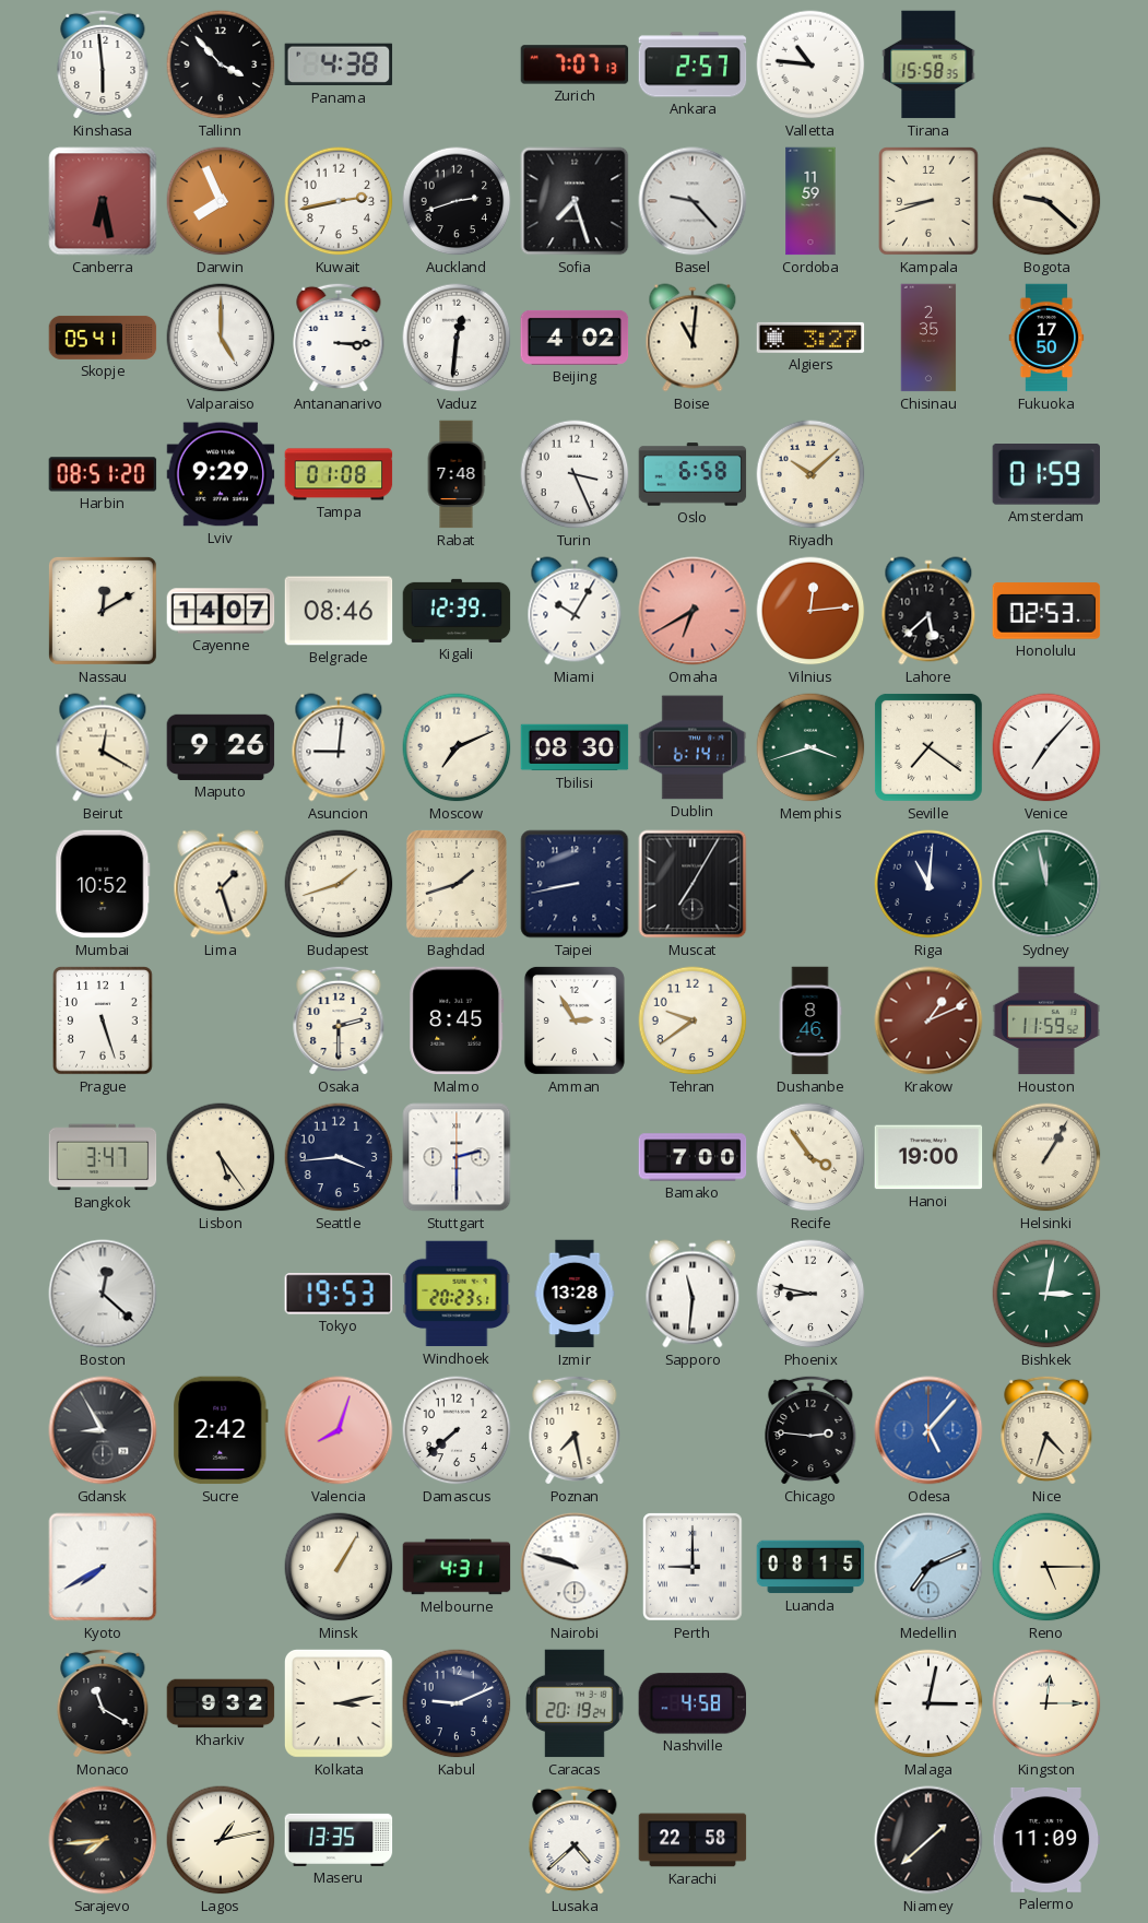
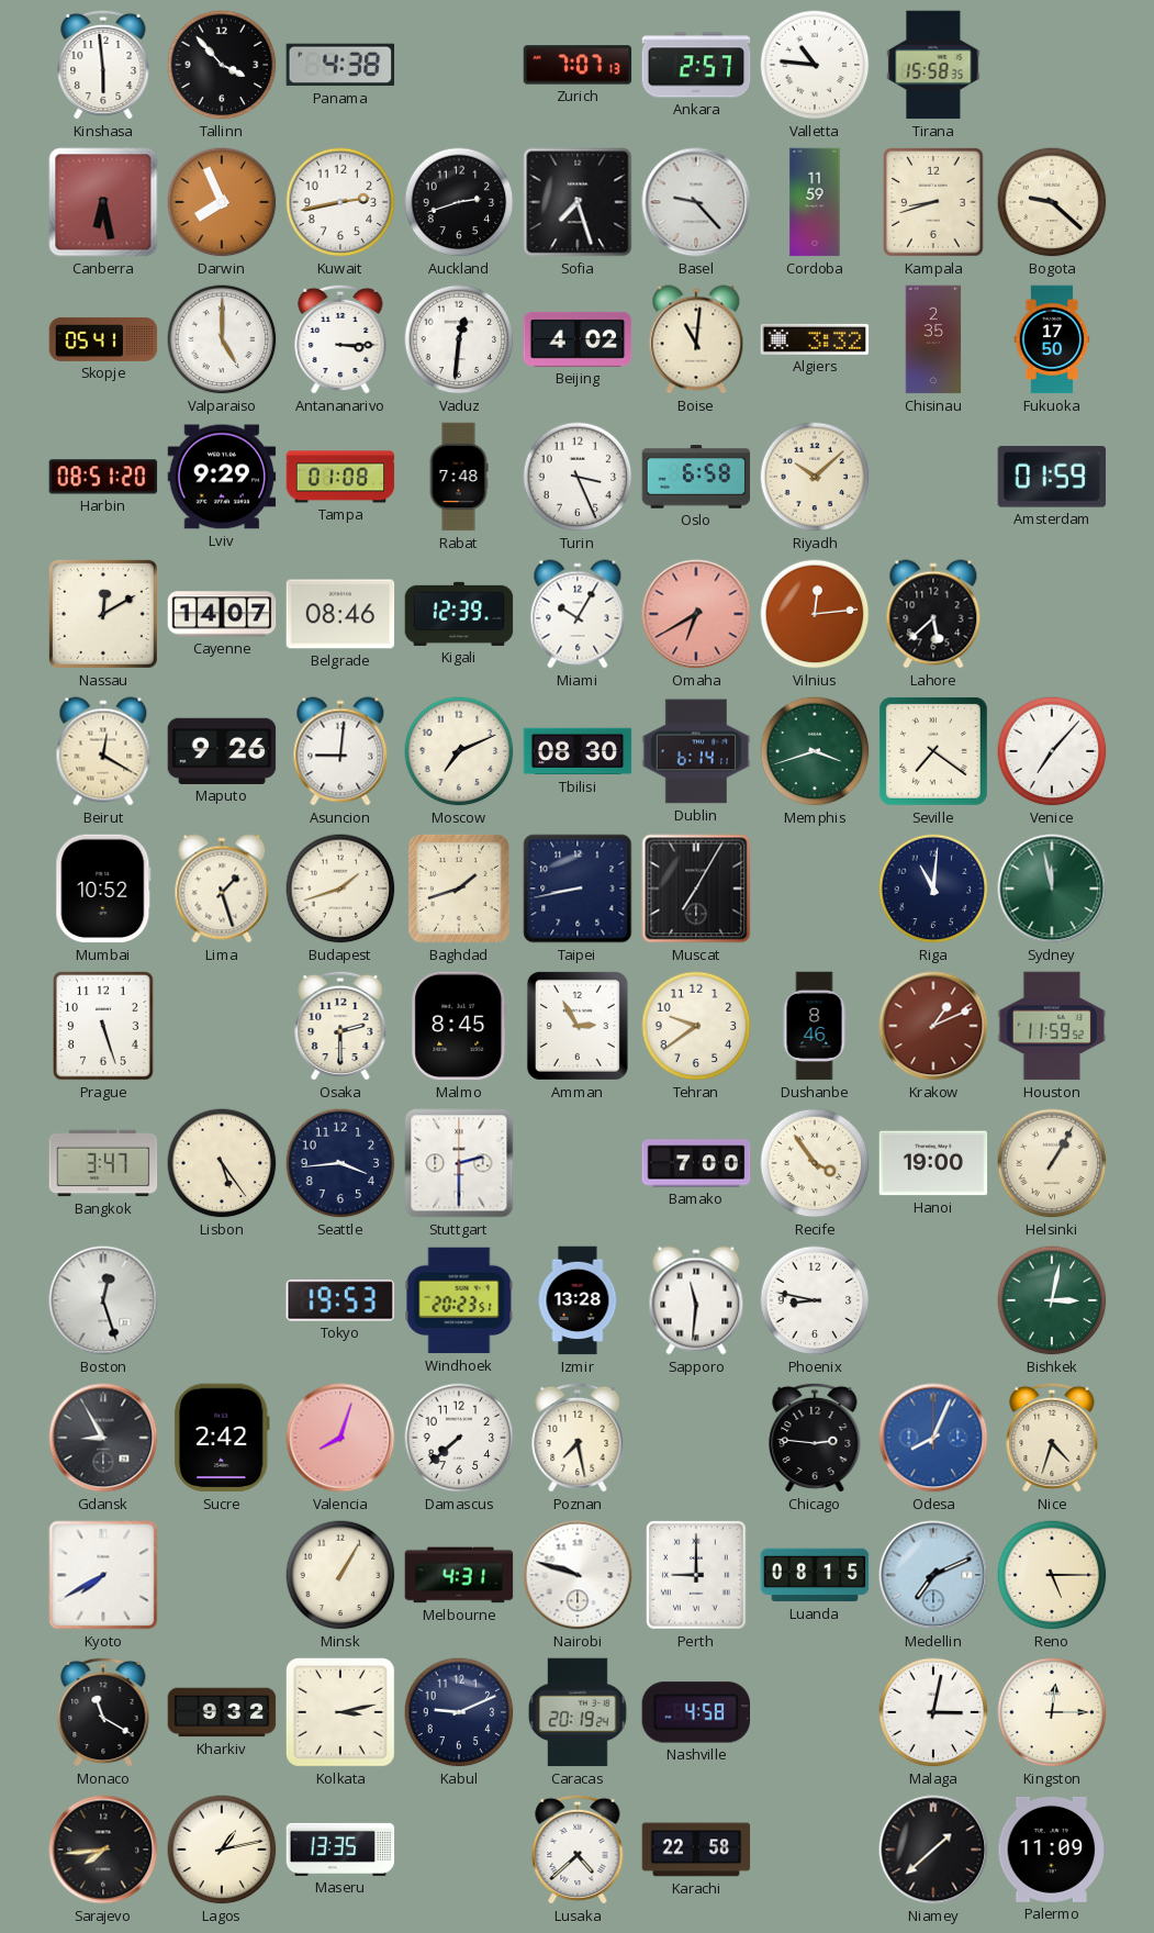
Algiers: 3:27 -> 3:32
Honolulu: 02:53 -> none
Boston: 12:22 -> 12:27
Odesa: 5:07 -> 8:04
